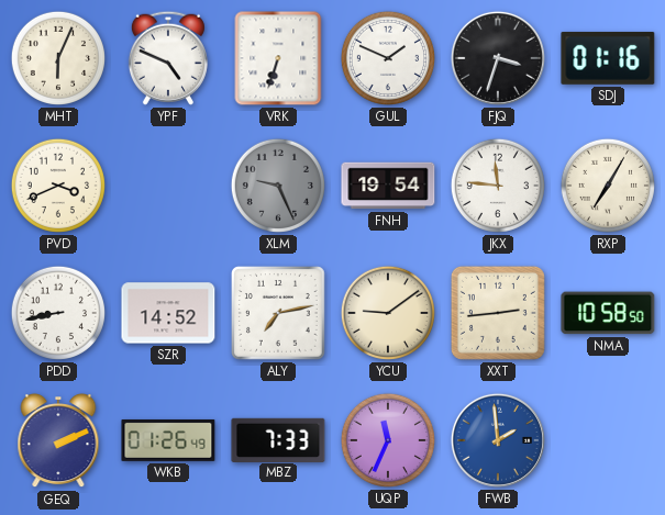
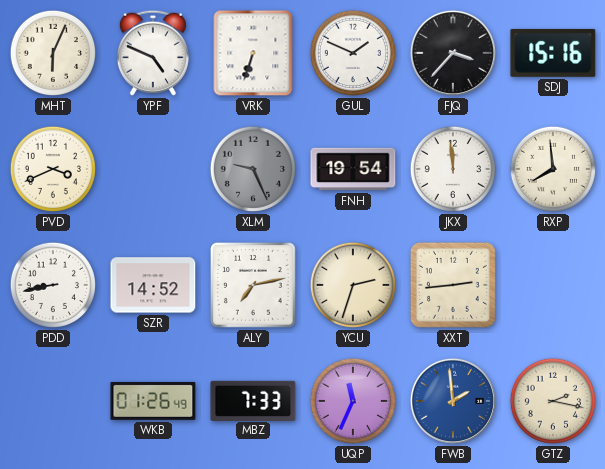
FJQ: 3:33 -> 3:37
SDJ: 01:16 -> 15:16
JKX: 11:46 -> 11:59
RXP: 7:05 -> 7:59
YCU: 9:09 -> 2:33
NMA: 10:58 -> none
GEQ: 2:11 -> none
GTZ: none -> 2:17
